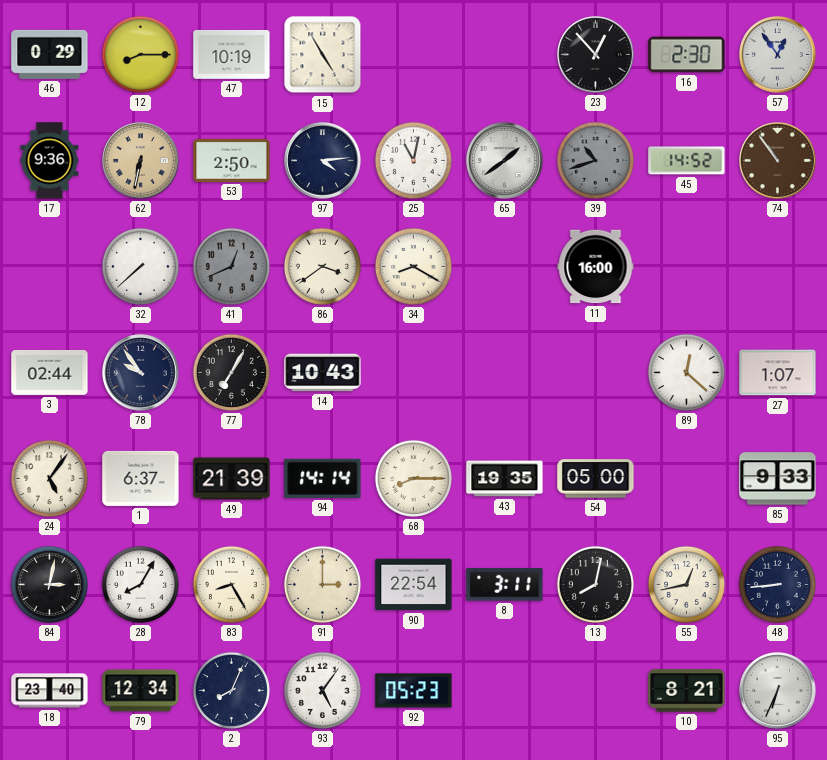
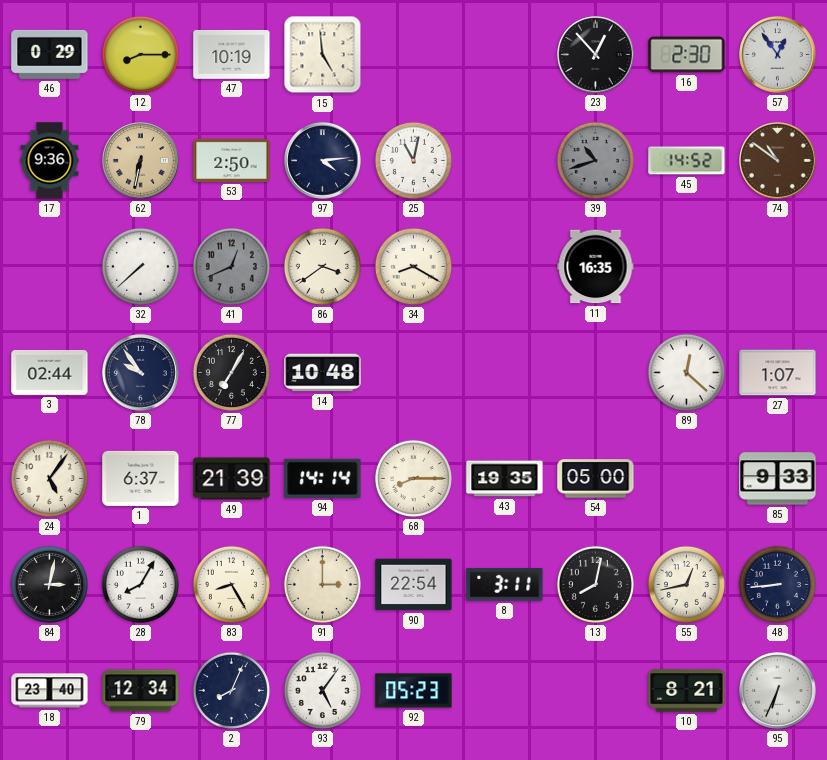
15: 4:55 -> 4:59
65: 1:39 -> none
74: 10:54 -> 10:51
11: 16:00 -> 16:35
14: 10:43 -> 10:48
